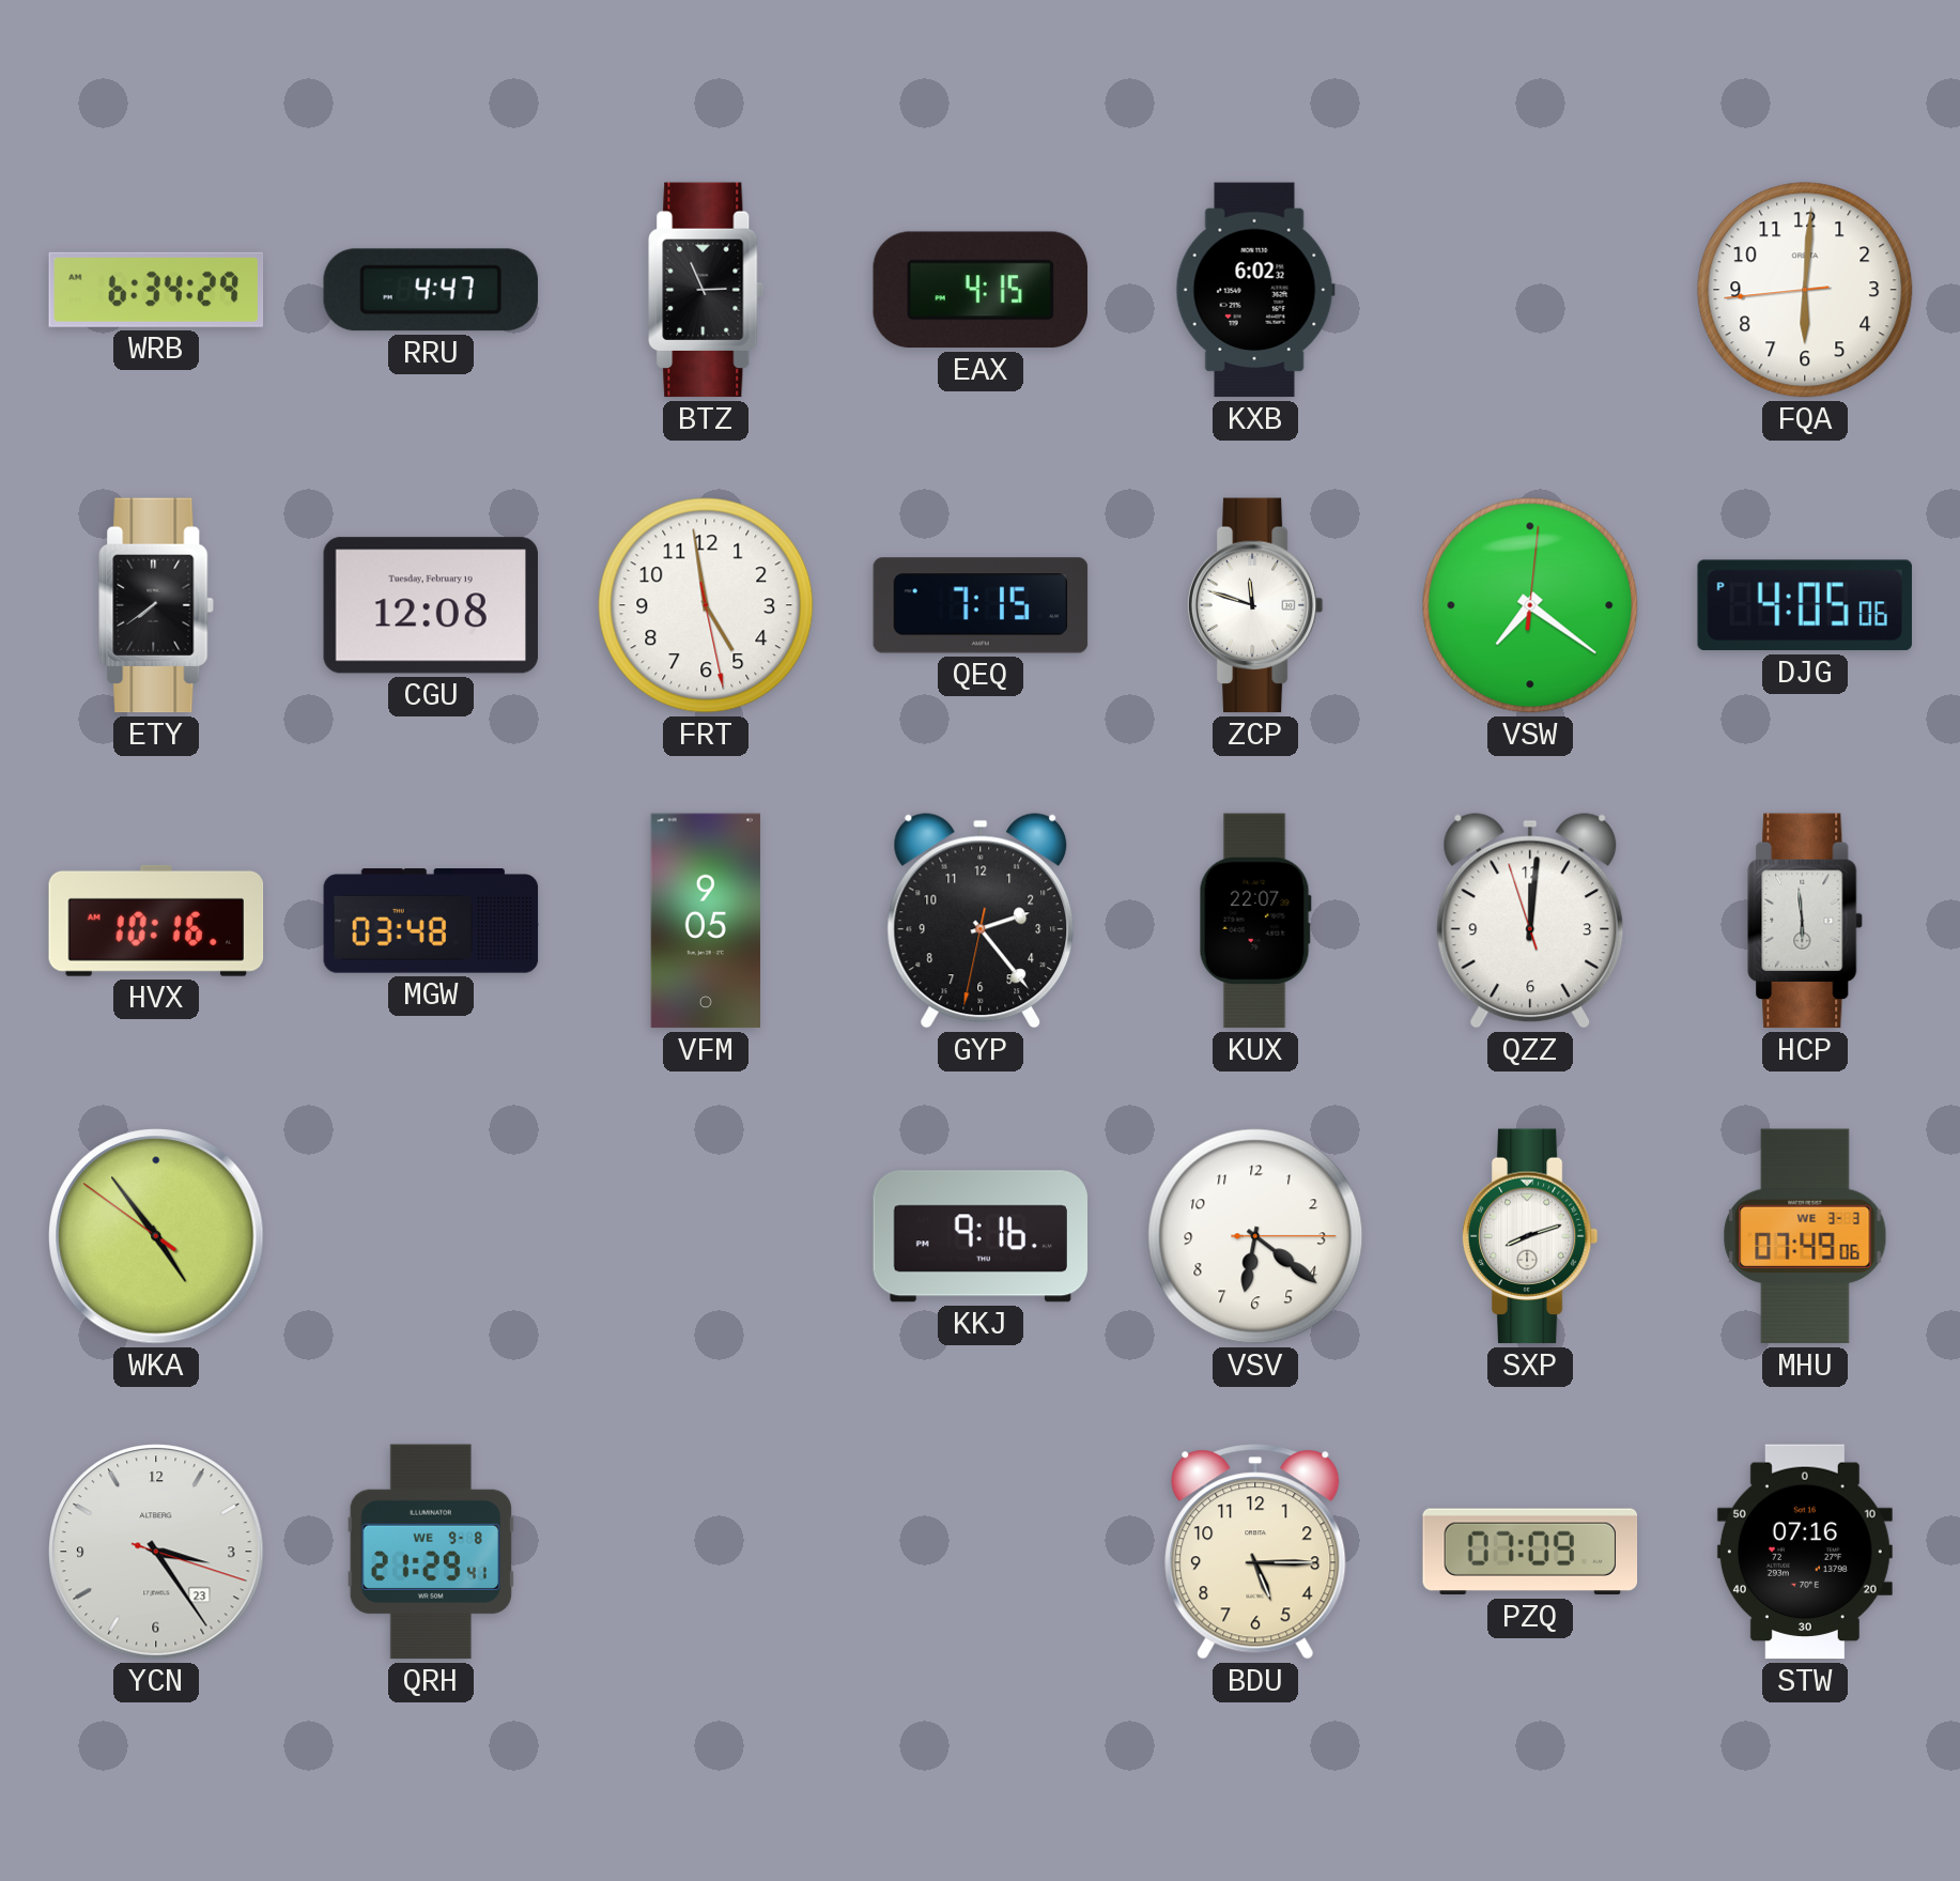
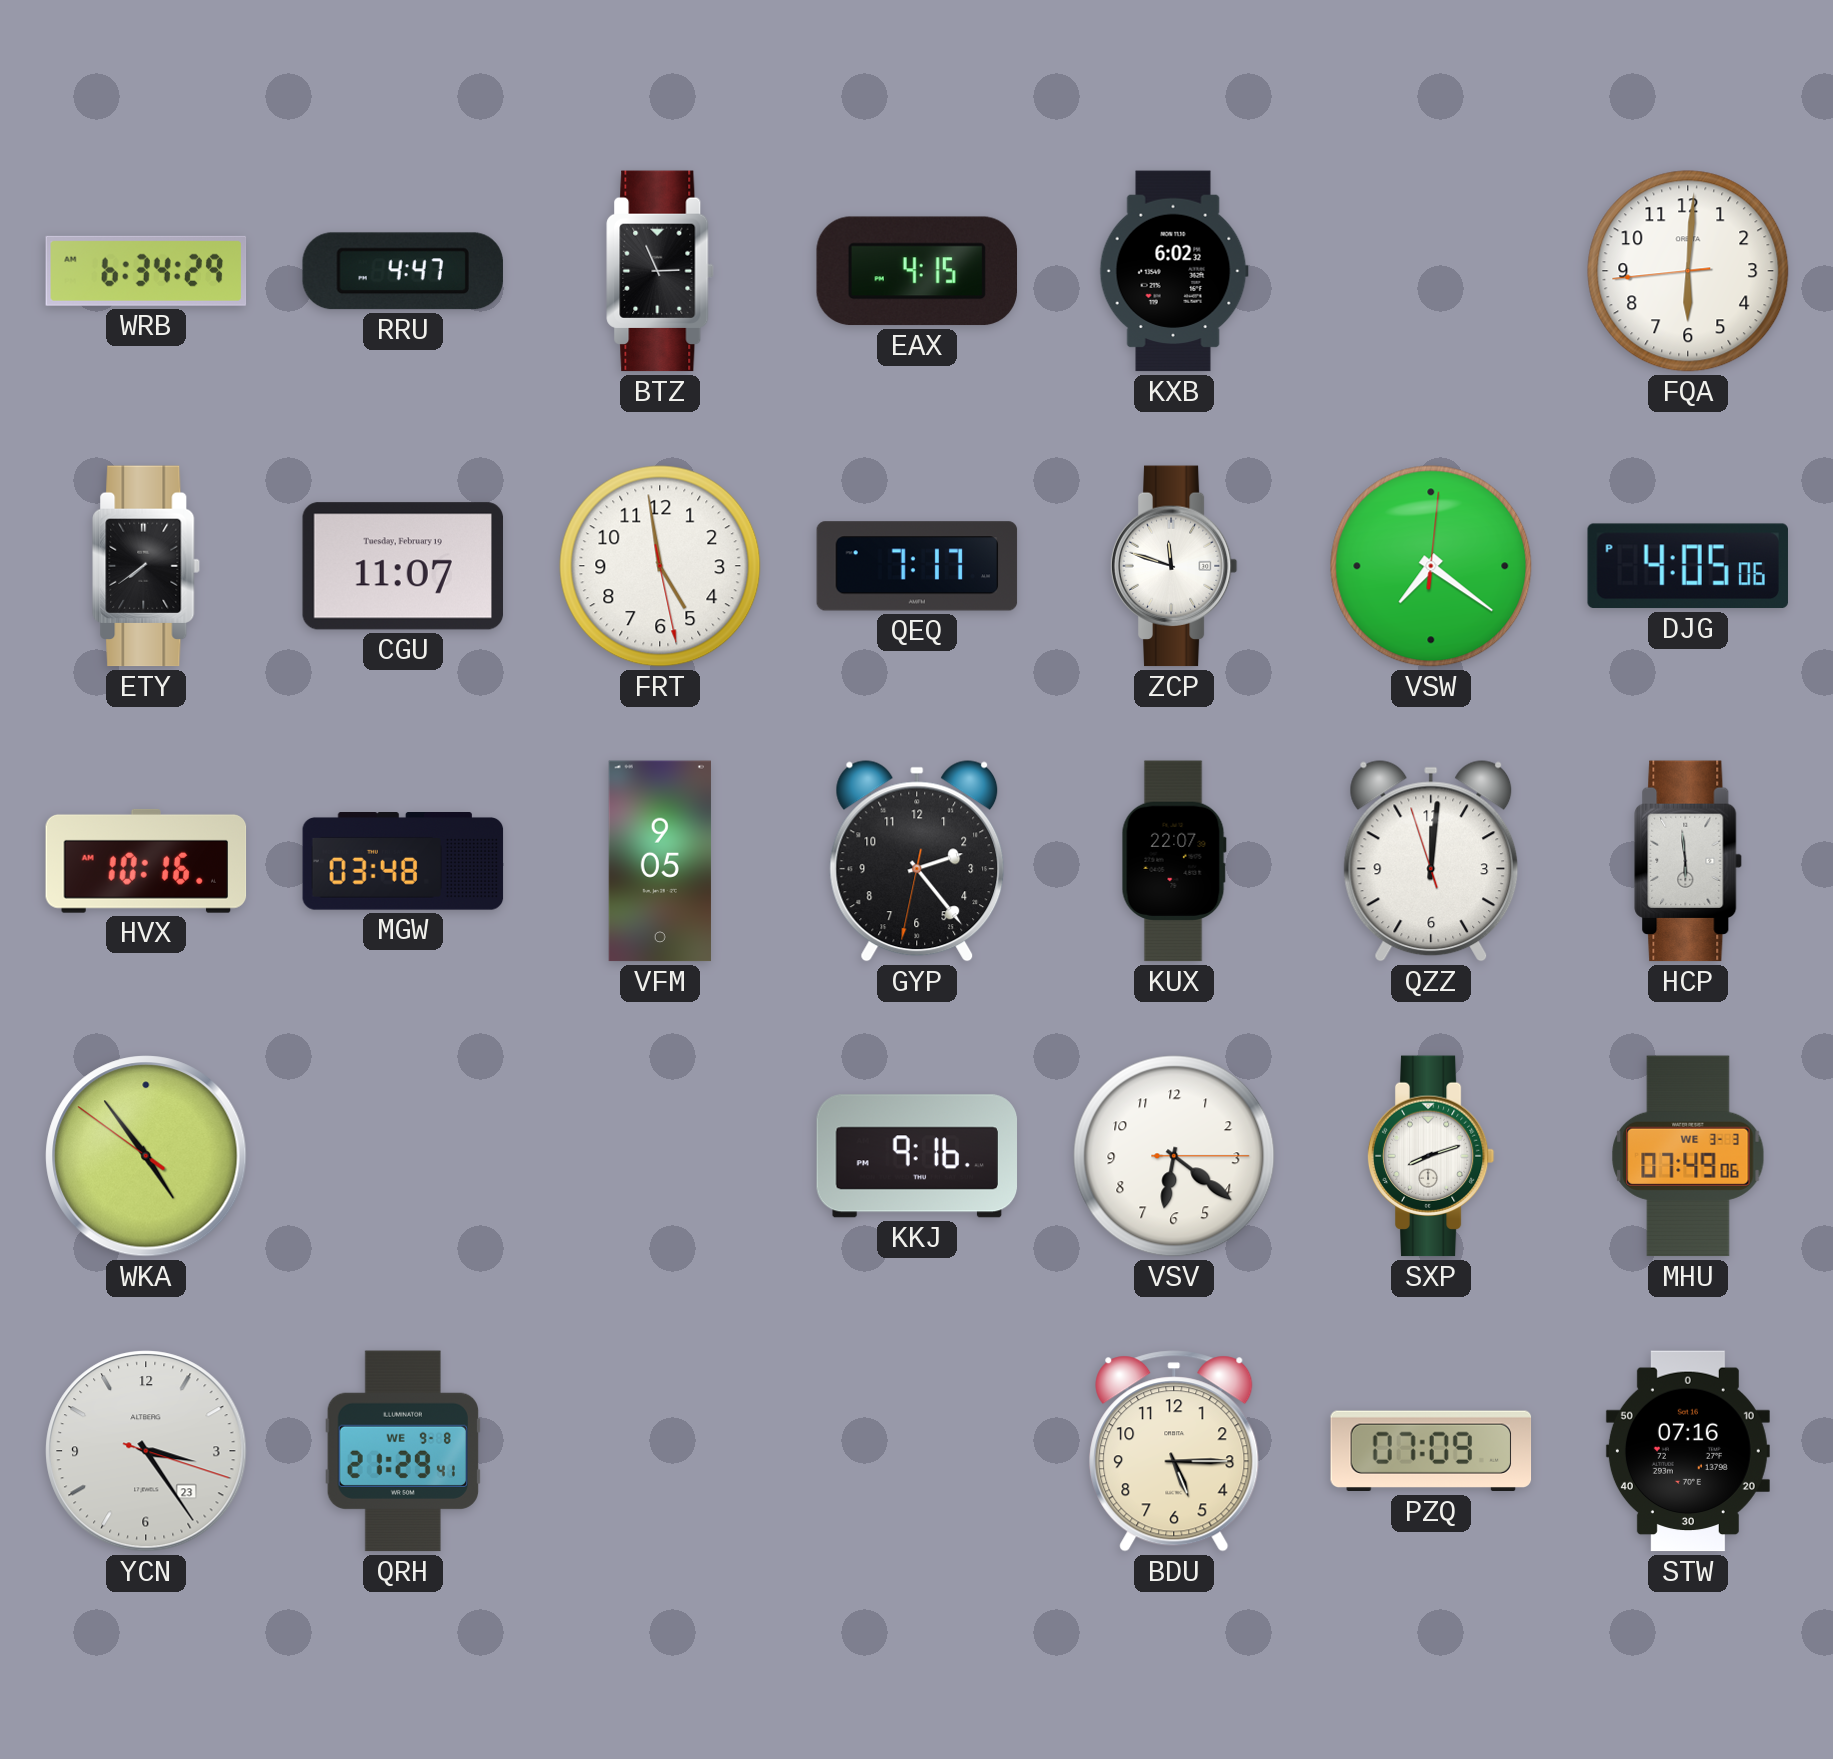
CGU: 12:08 -> 11:07
QEQ: 7:15 -> 7:17
